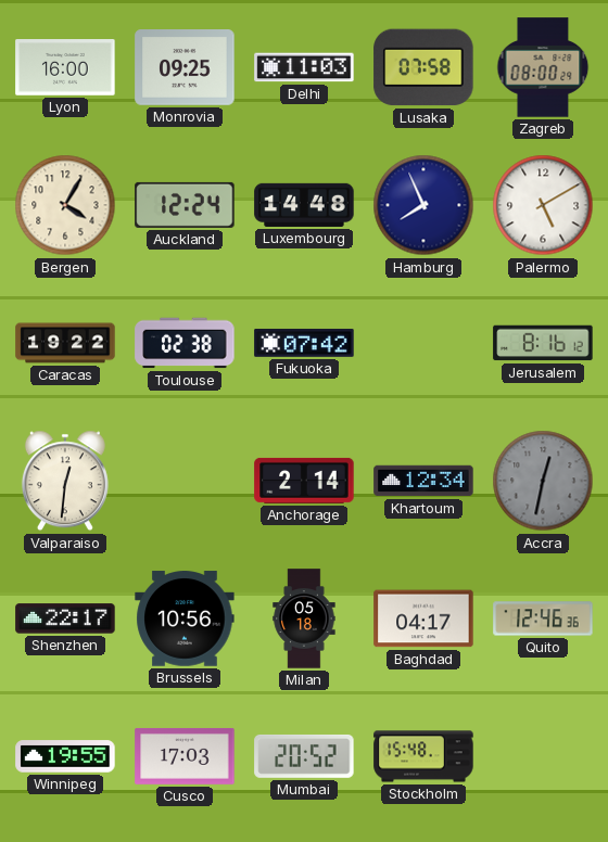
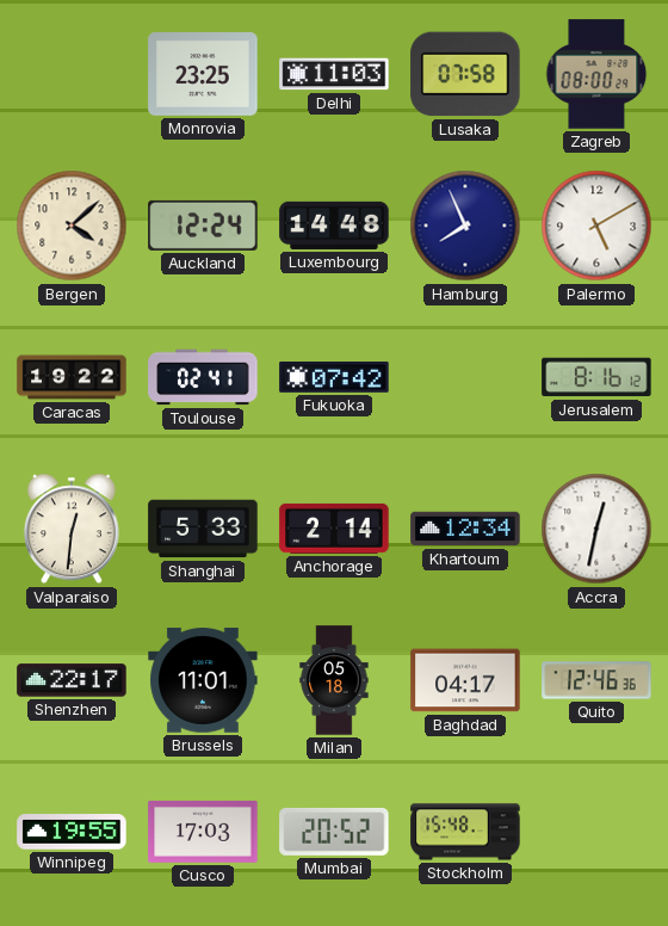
Lyon: 16:00 -> none
Monrovia: 09:25 -> 23:25
Bergen: 4:05 -> 4:08
Toulouse: 02:38 -> 02:41
Shanghai: none -> 5:33
Accra dial: grey -> white
Brussels: 10:56 -> 11:01
